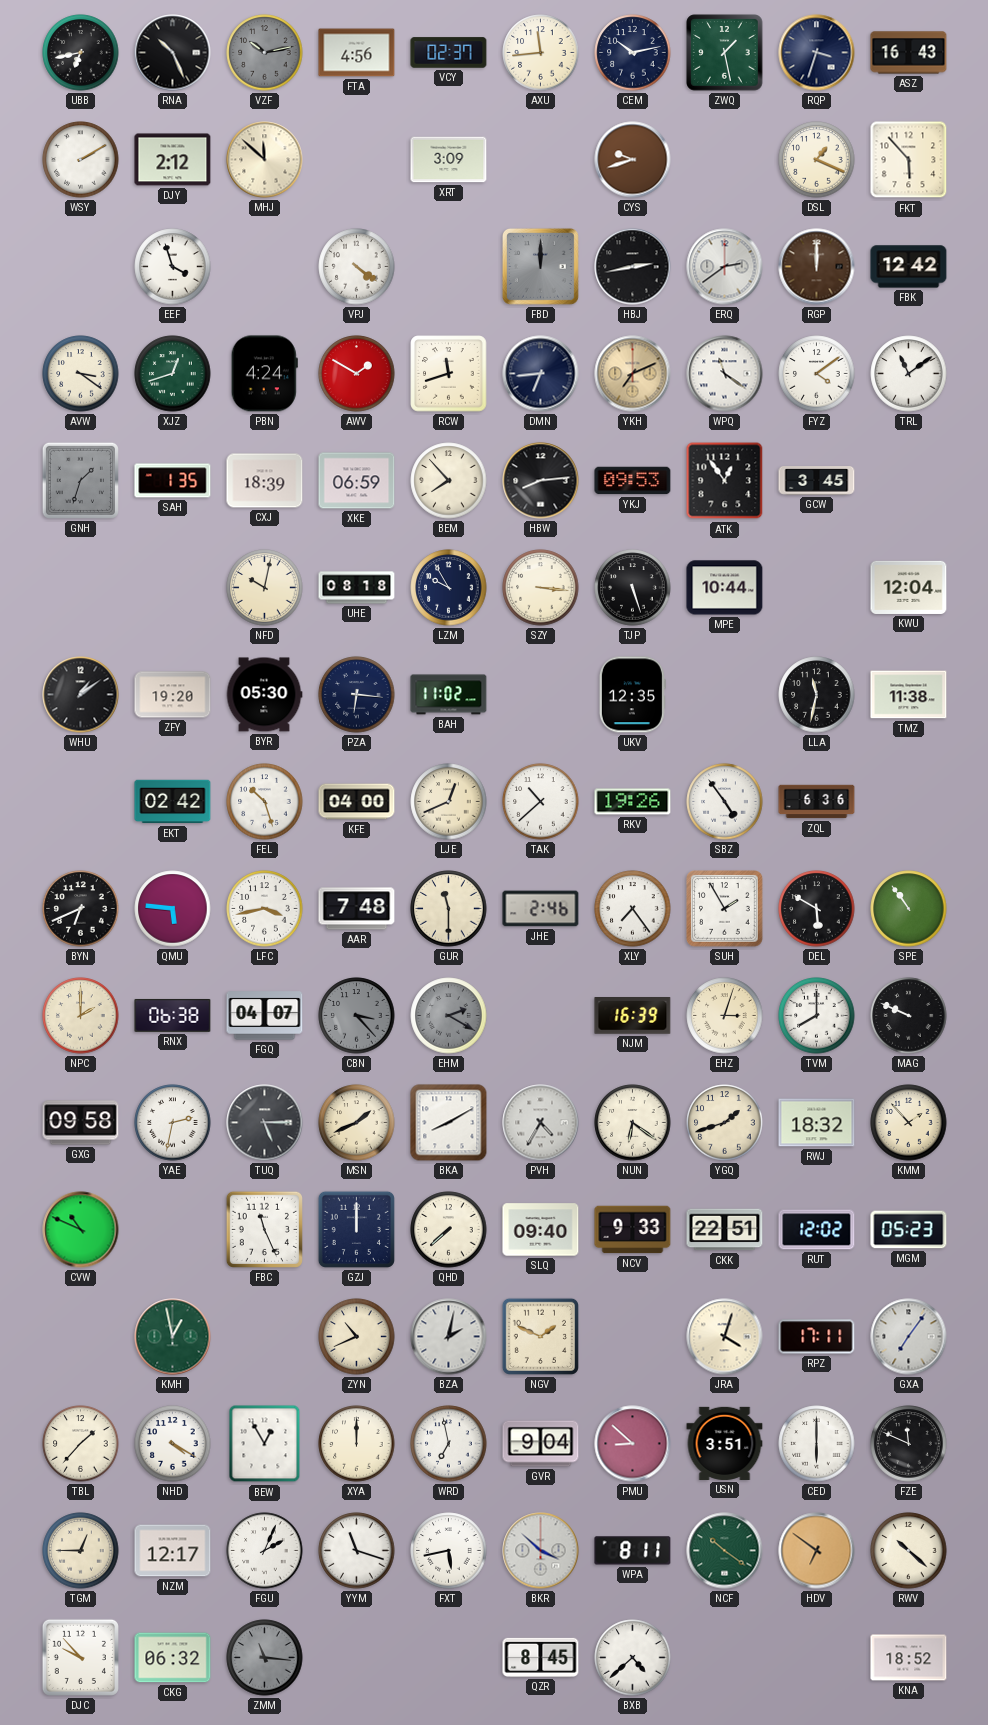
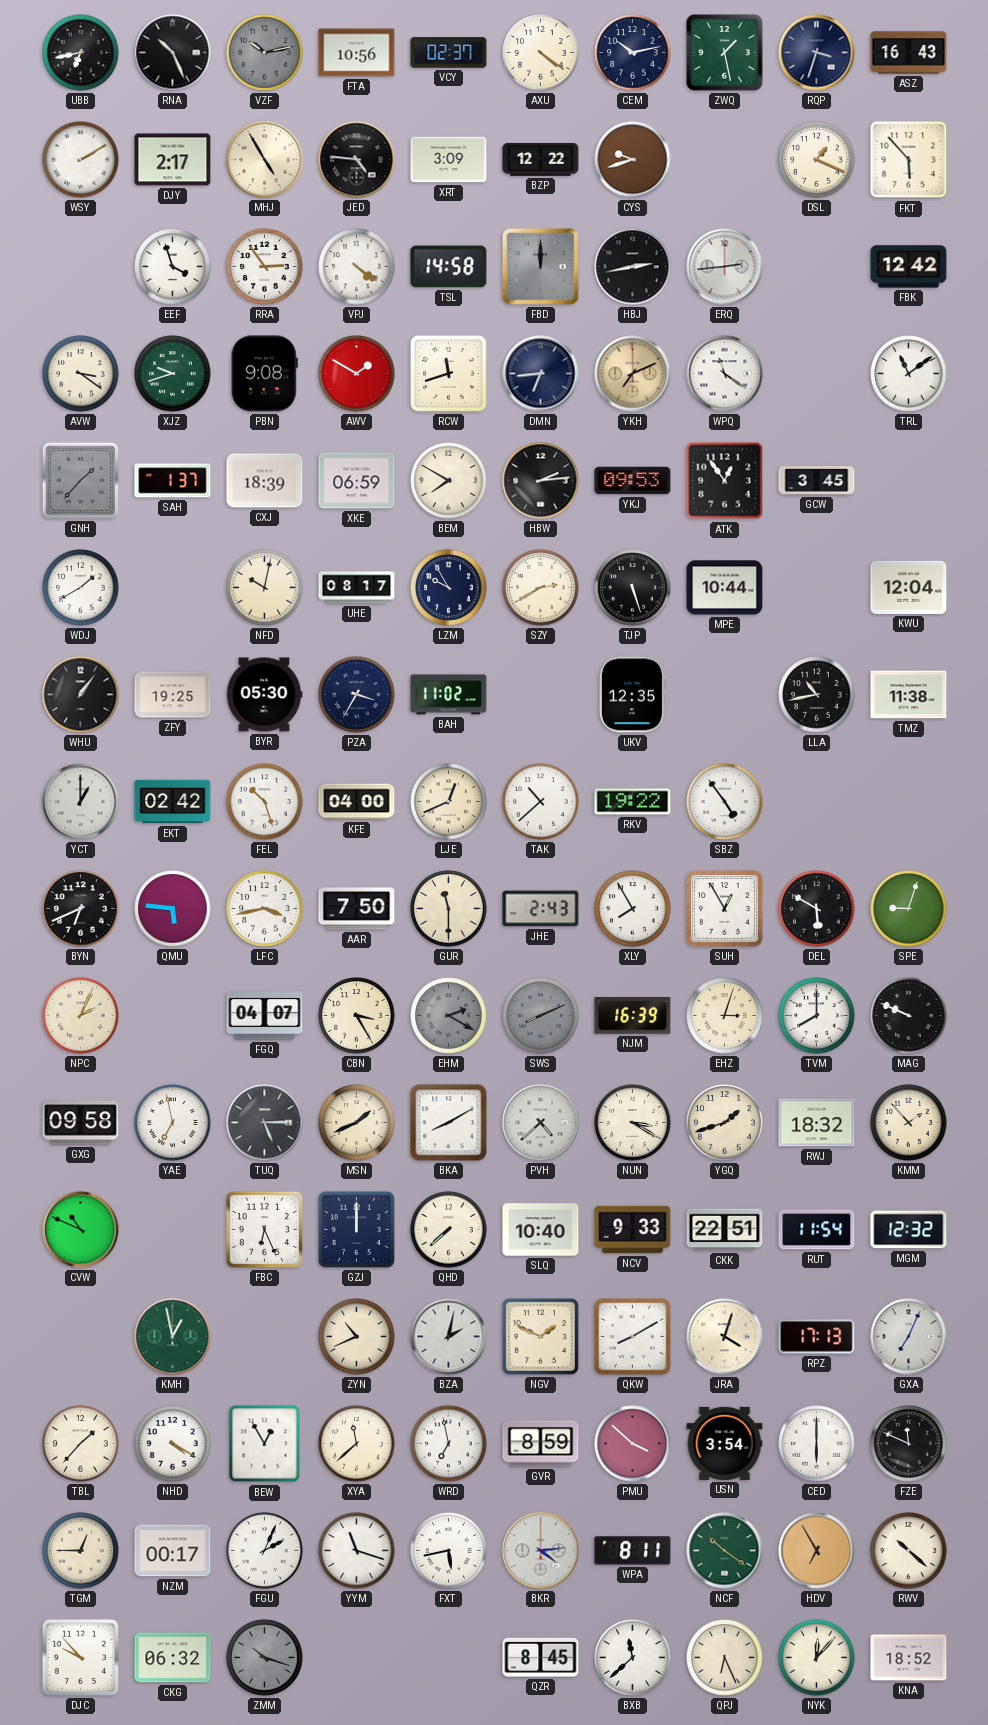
FTA: 4:56 -> 10:56
AXU: 11:44 -> 4:21
DJY: 2:12 -> 2:17
MHJ: 11:52 -> 4:55
JED: none -> 4:46
BZP: none -> 12:22
RRA: none -> 2:54
TSL: none -> 14:58
ERQ: 2:39 -> 2:44
RGP: 12:00 -> none
XJZ: 12:42 -> 9:42
PBN: 4:24 -> 9:08
FYZ: 4:09 -> none
GNH: 1:33 -> 1:37
SAH: 1:35 -> 1:37
BEM: 7:53 -> 7:50
HBW: 8:14 -> 2:14
WDJ: none -> 1:40
UHE: 08:18 -> 08:17
SZY: 3:16 -> 2:40
WHU: 1:09 -> 1:06
ZFY: 19:20 -> 19:25
PZA: 6:16 -> 3:35
LLA: 11:32 -> 10:43
YCT: none -> 1:00
RKV: 19:26 -> 19:22
ZQL: 6:36 -> none
AAR: 7:48 -> 7:50
JHE: 2:46 -> 2:43
XLY: 7:24 -> 7:55
SUH: 1:55 -> 12:55
SPE: 10:54 -> 9:03
NPC: 2:00 -> 2:04
RNX: 06:38 -> none
CBN: 3:23 -> 3:25
CBN dial: grey -> cream
SWS: none -> 8:11
YAE: 2:32 -> 6:58
PVH: 4:35 -> 4:38
NUN: 6:21 -> 3:20
FBC: 11:26 -> 6:26
SLQ: 09:40 -> 10:40
RUT: 12:02 -> 11:54
MGM: 05:23 -> 12:32
QKW: none -> 8:10
RPZ: 17:11 -> 17:13
GXA: 7:06 -> 7:04
XYA: 12:00 -> 11:38
GVR: 9:04 -> 8:59
PMU: 8:52 -> 3:52
USN: 3:51 -> 3:54
NZM: 12:17 -> 00:17
BKR: 3:52 -> 4:14
HDV: 6:51 -> 6:55
ZMM: 11:16 -> 10:18
BXB: 4:38 -> 11:38
QPJ: none -> 6:26
NYK: none -> 12:07
